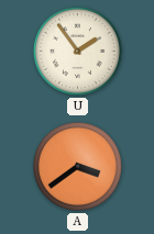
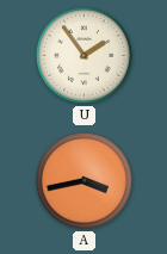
A: 3:39 -> 3:43
